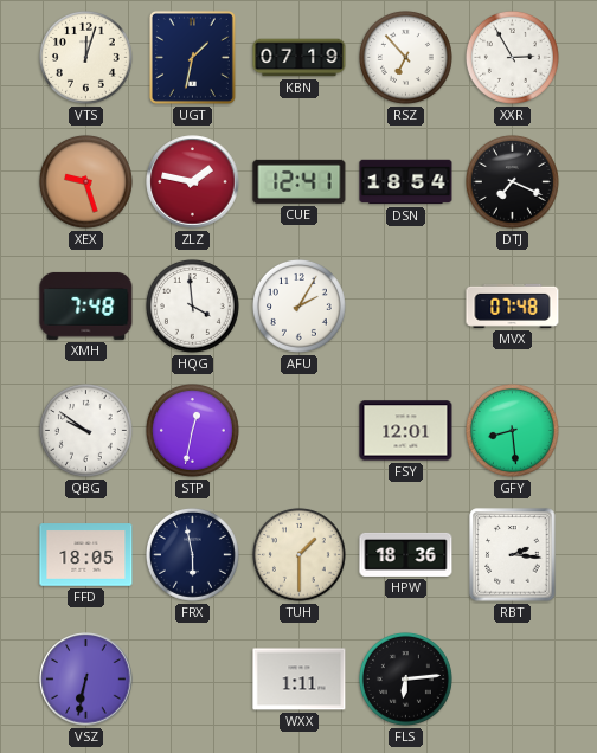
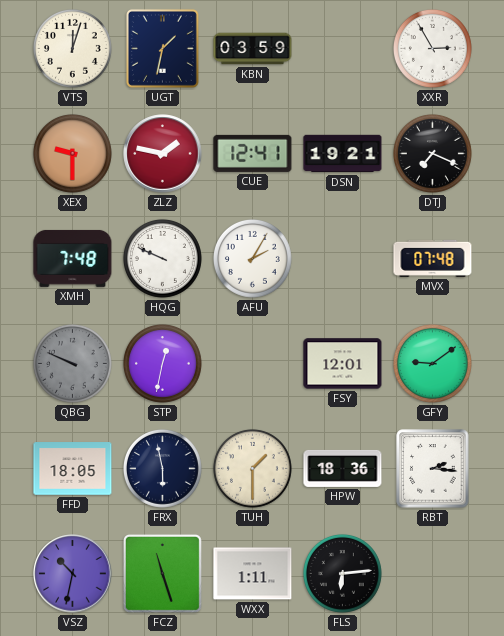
KBN: 07:19 -> 03:59
RSZ: 6:53 -> none
XEX: 9:27 -> 9:30
DSN: 18:54 -> 19:21
HQG: 3:59 -> 9:49
QBG: 9:51 -> 9:49
QBG dial: white -> grey
GFY: 8:29 -> 9:09
VSZ: 6:32 -> 10:32
FCZ: none -> 11:27
